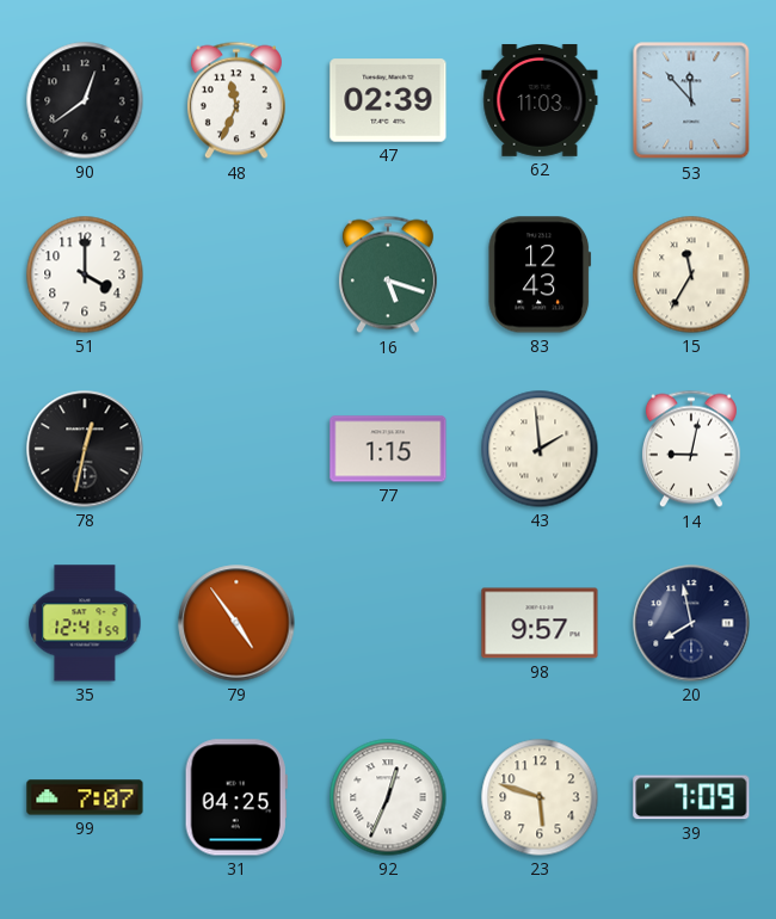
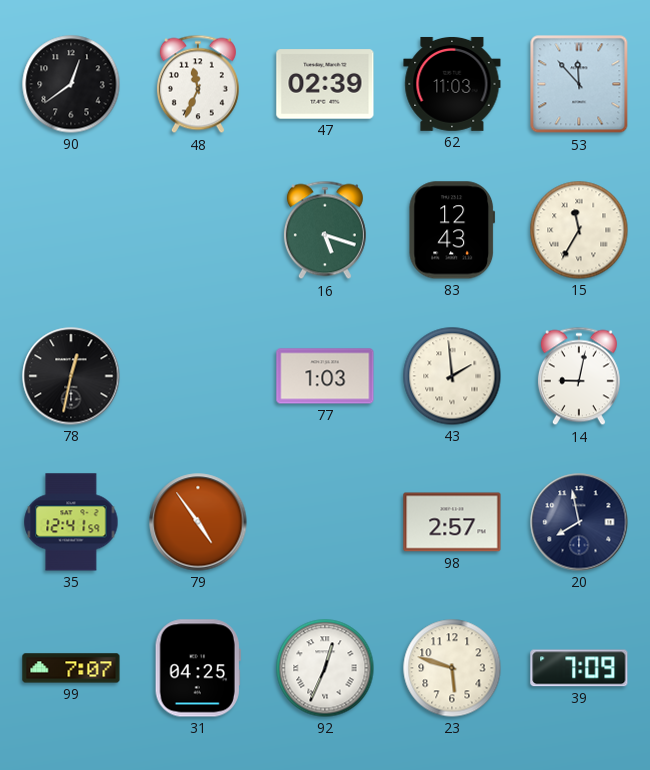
51: 4:00 -> none
77: 1:15 -> 1:03
98: 9:57 -> 2:57
